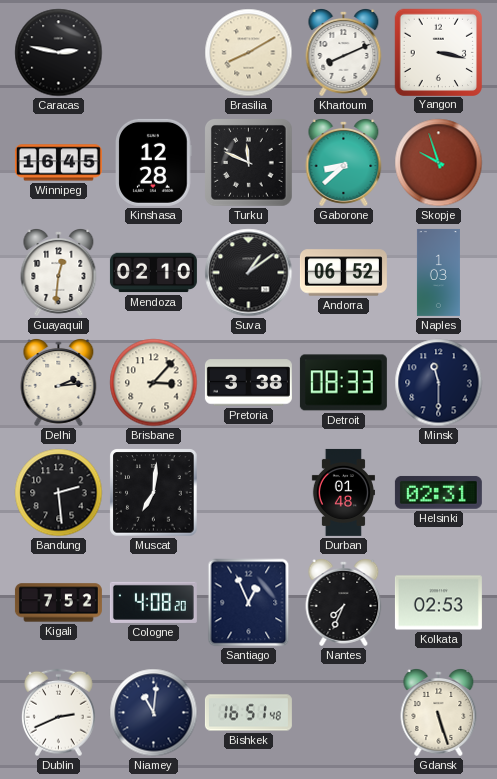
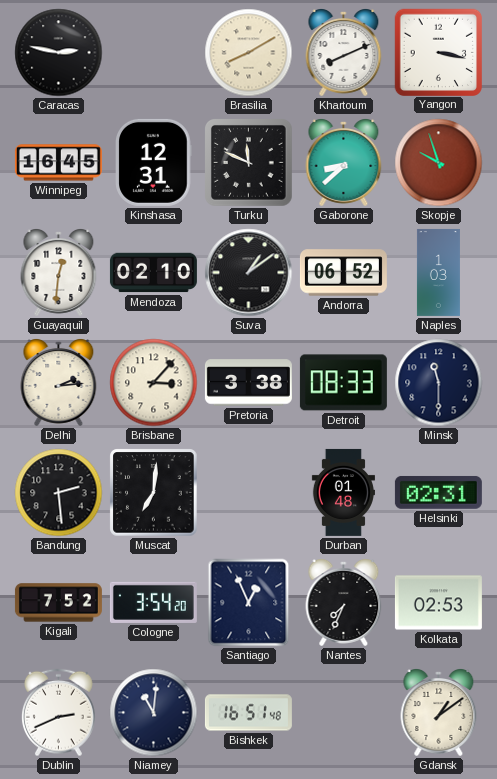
Kinshasa: 12:28 -> 12:31
Cologne: 4:08 -> 3:54
Gdansk: 5:27 -> 1:09
